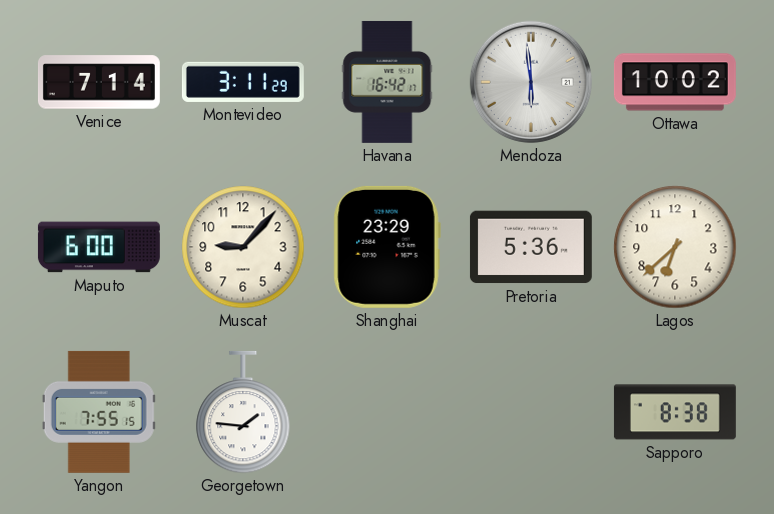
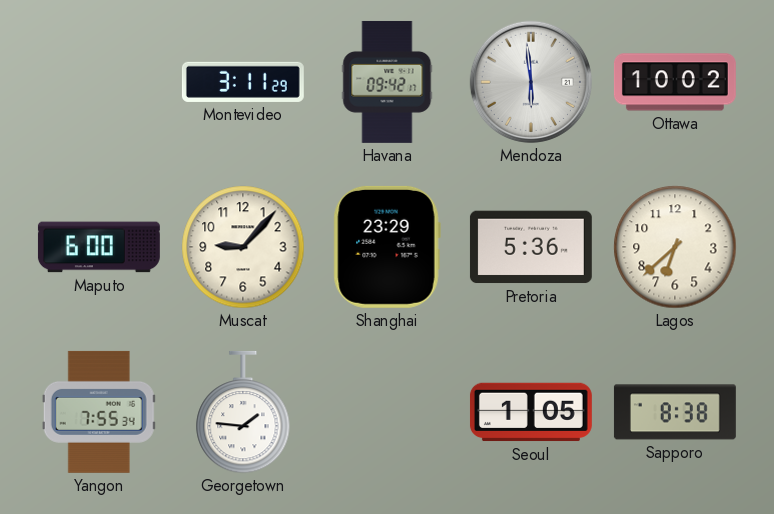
Venice: 7:14 -> none
Havana: 16:42 -> 09:42
Yangon: 7:55:15 -> 7:55:34
Seoul: none -> 1:05
